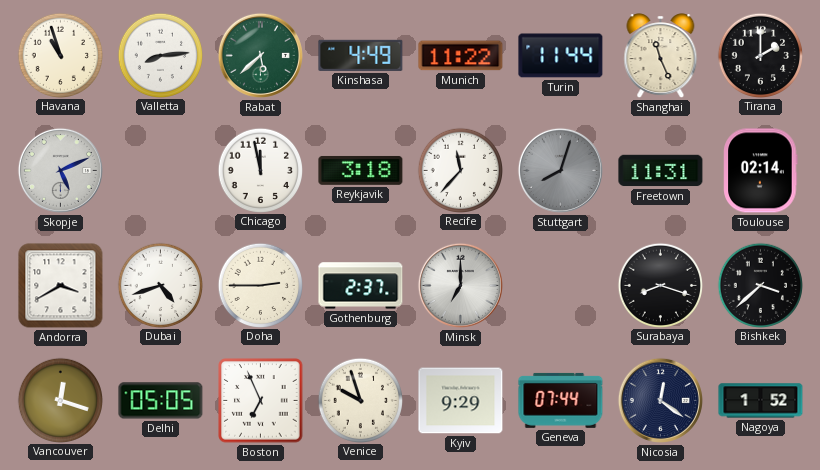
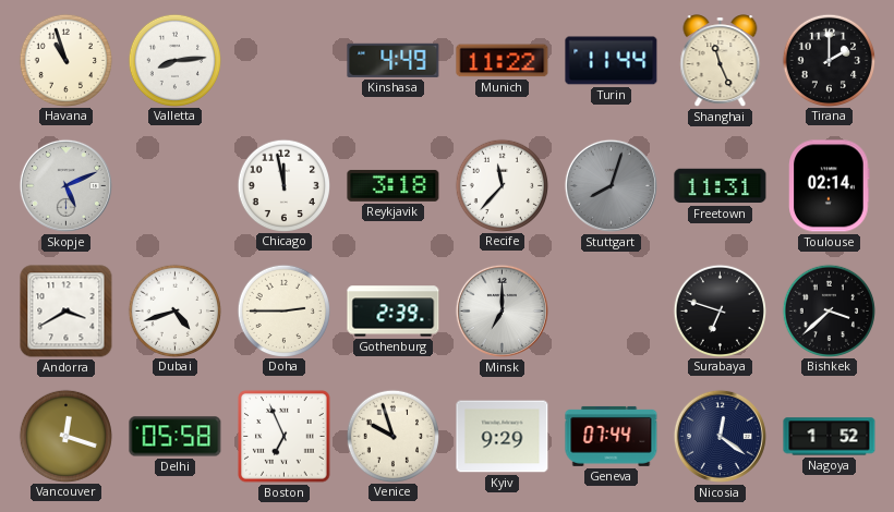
Rabat: 5:38 -> none
Gothenburg: 2:37 -> 2:39
Surabaya: 8:18 -> 6:48
Delhi: 05:05 -> 05:58
